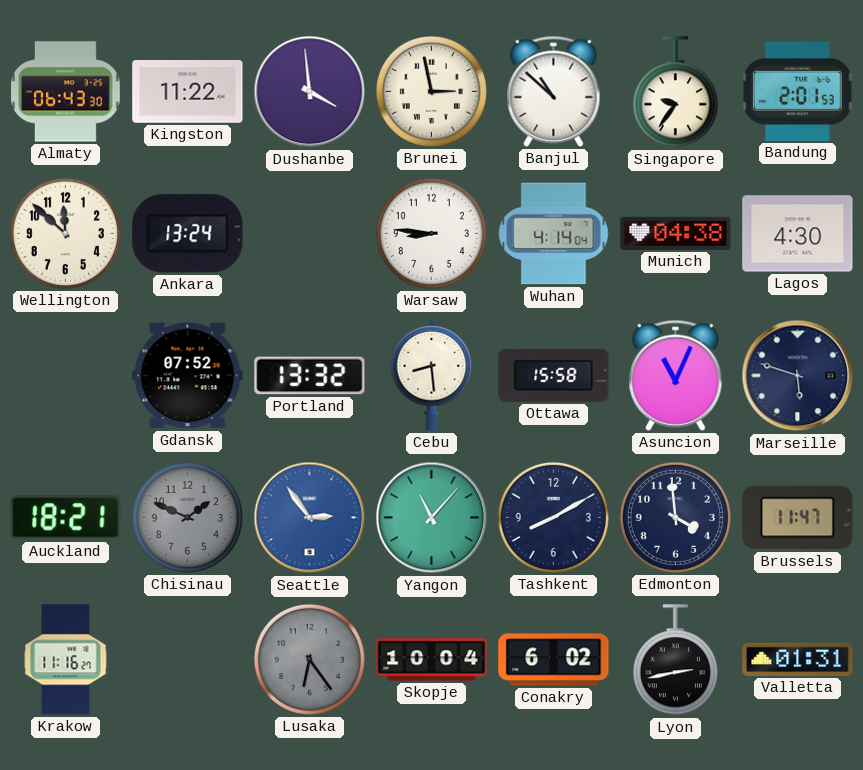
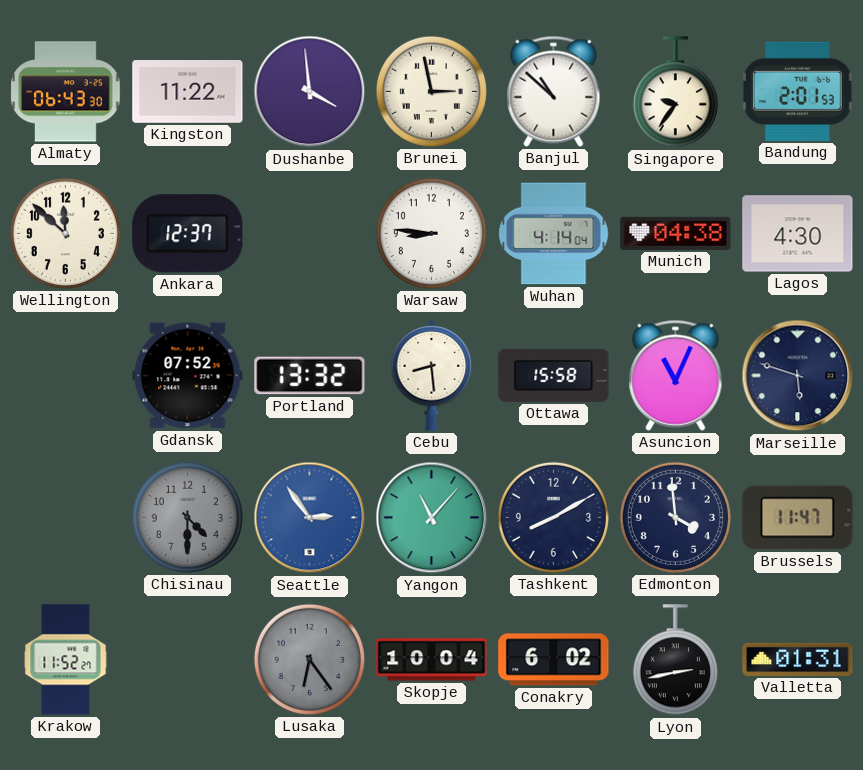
Ankara: 13:24 -> 12:37
Auckland: 18:21 -> none
Chisinau: 1:49 -> 4:30
Krakow: 11:16 -> 11:52
